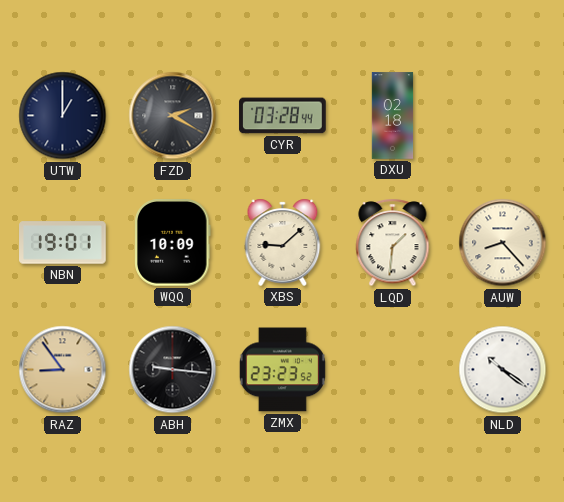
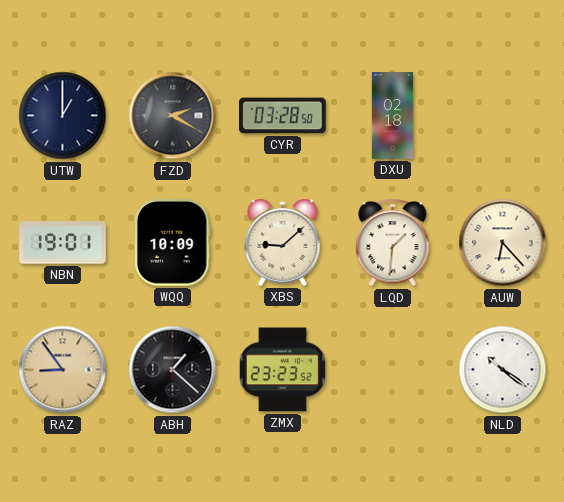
CYR: 03:28:44 -> 03:28:50
AUW: 8:23 -> 6:23
ABH: 9:16 -> 1:22
